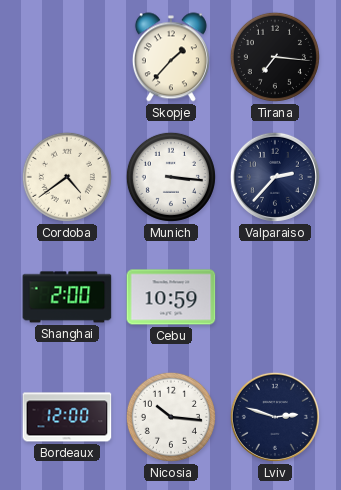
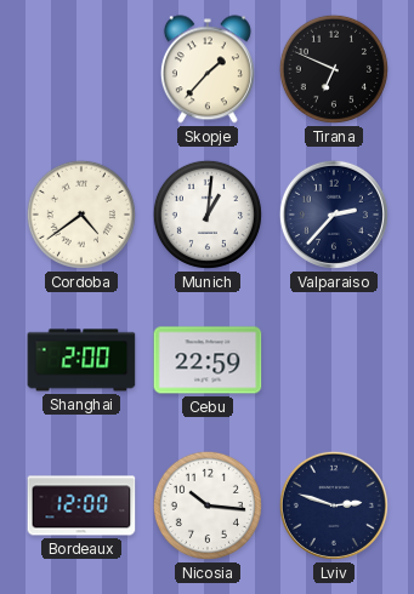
Tirana: 7:16 -> 6:49
Munich: 3:16 -> 1:01
Cebu: 10:59 -> 22:59
